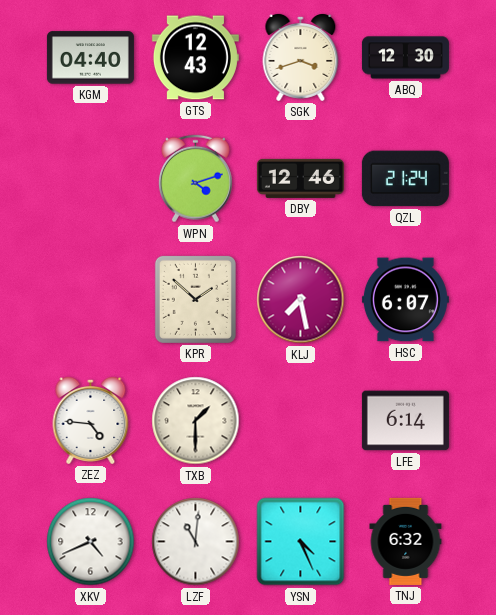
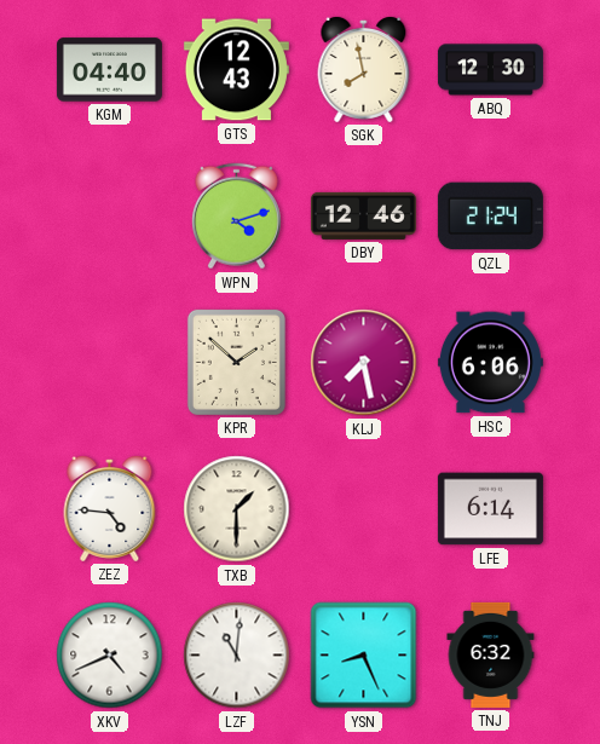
SGK: 3:42 -> 7:58
HSC: 6:07 -> 6:06
YSN: 4:26 -> 8:26
